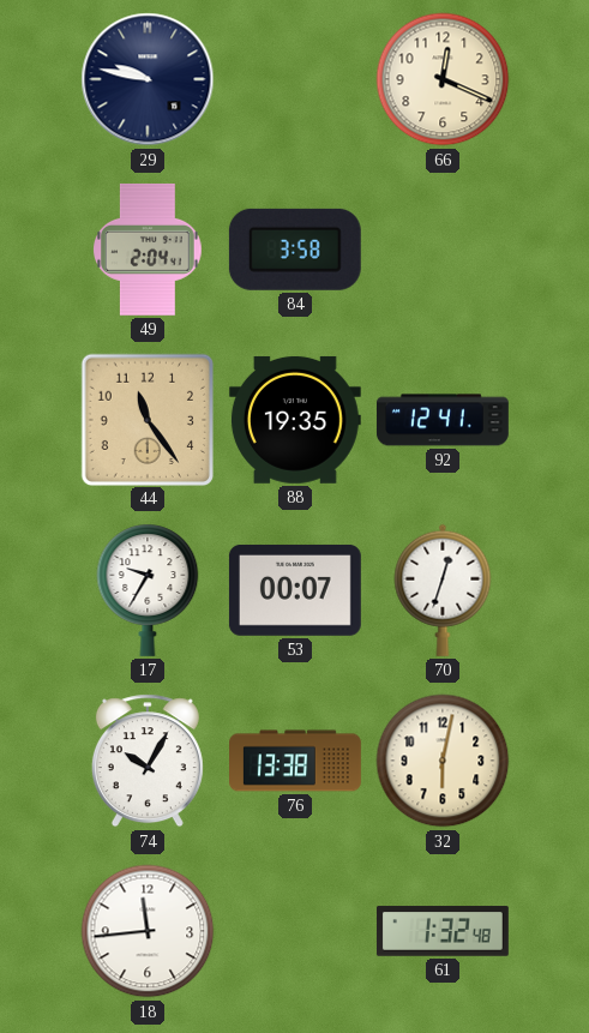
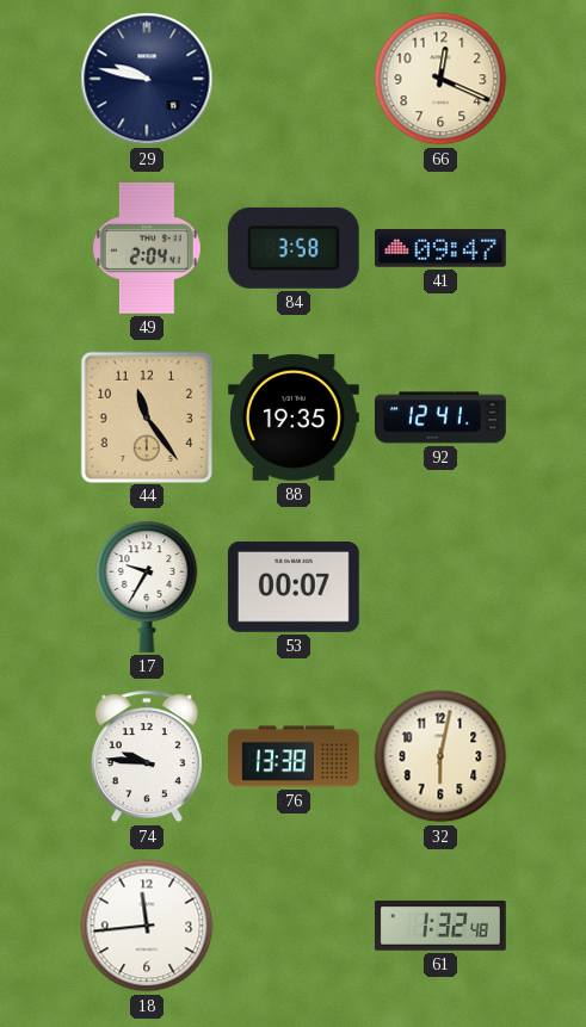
41: none -> 09:47
70: 12:33 -> none
74: 10:05 -> 9:46
